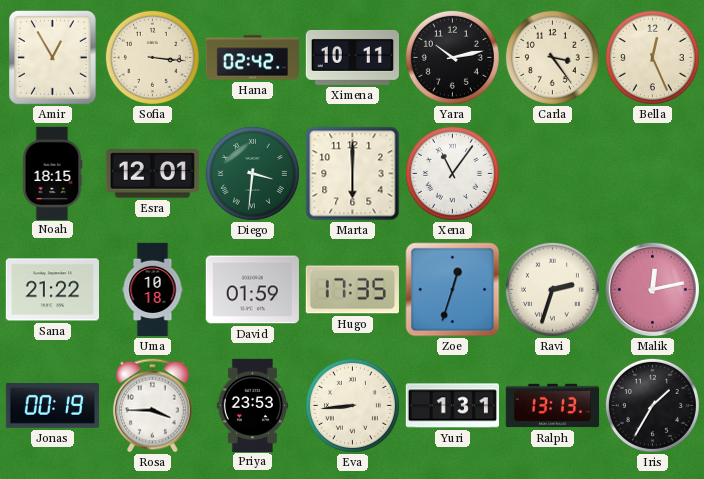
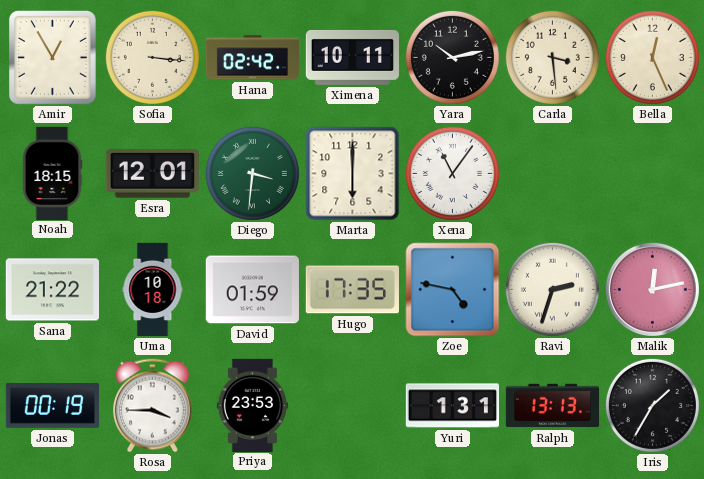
Carla: 3:24 -> 3:29
Zoe: 12:33 -> 4:47
Eva: 8:44 -> none
